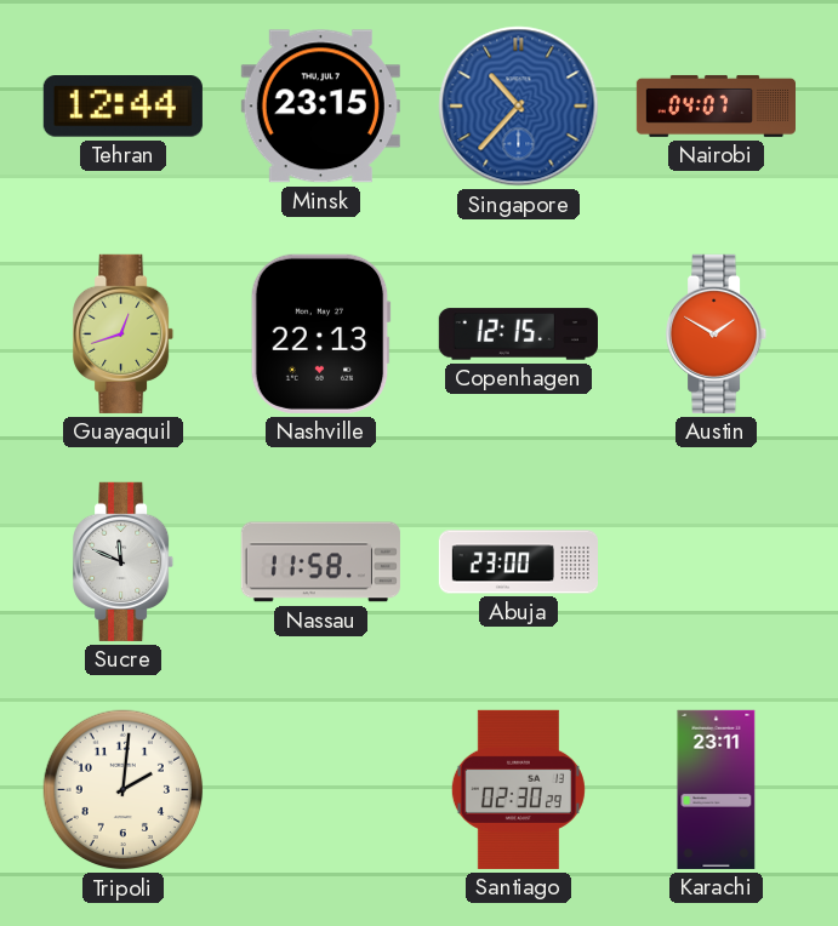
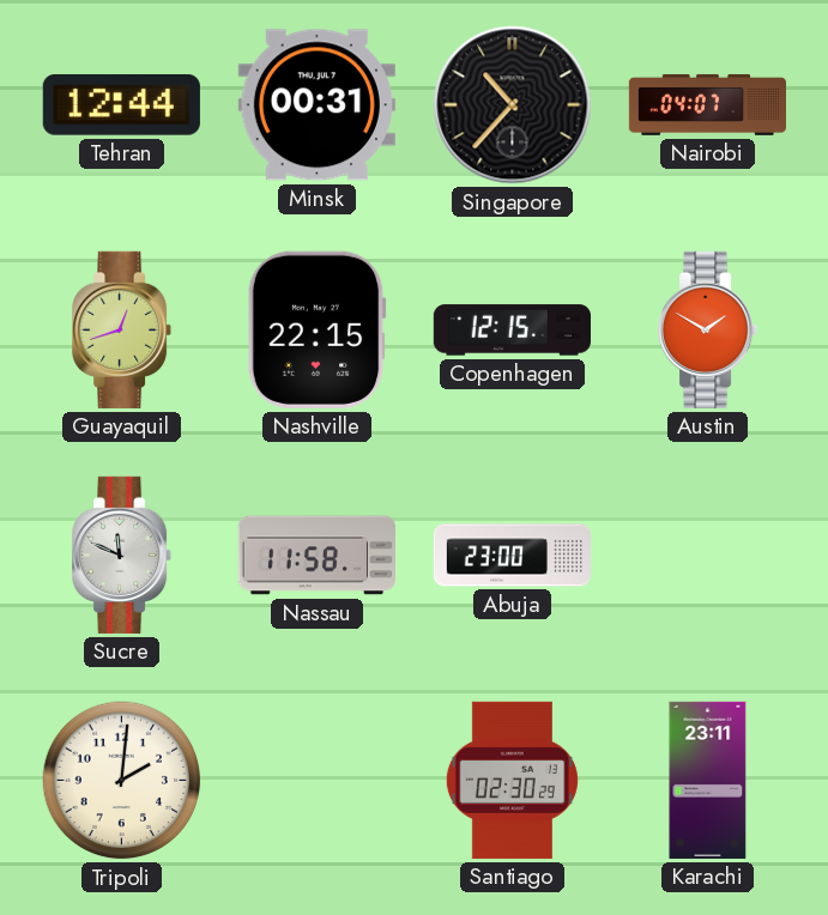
Minsk: 23:15 -> 00:31
Singapore dial: blue -> black
Nashville: 22:13 -> 22:15
